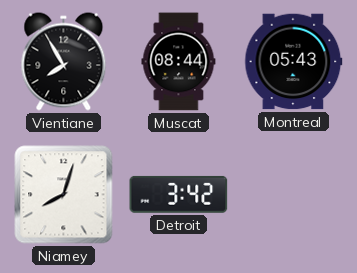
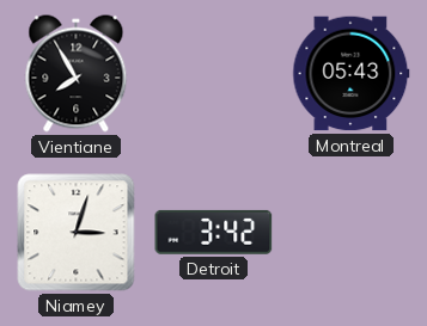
Muscat: 08:44 -> none
Niamey: 8:03 -> 3:03
